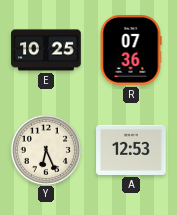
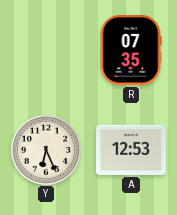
E: 10:25 -> none
R: 07:36 -> 07:35
